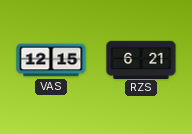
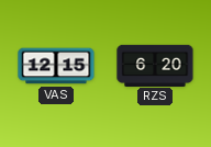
RZS: 6:21 -> 6:20
